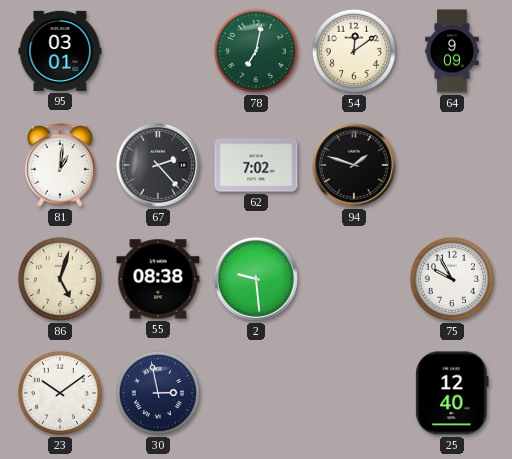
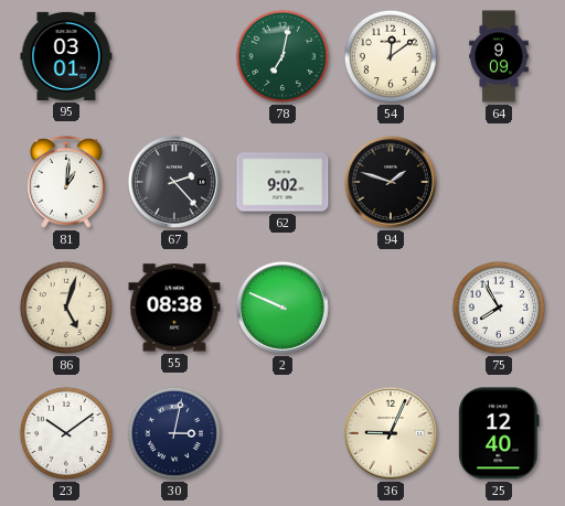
62: 7:02 -> 9:02
2: 9:29 -> 9:49
75: 9:55 -> 7:55
30: 2:58 -> 3:02
36: none -> 9:04
